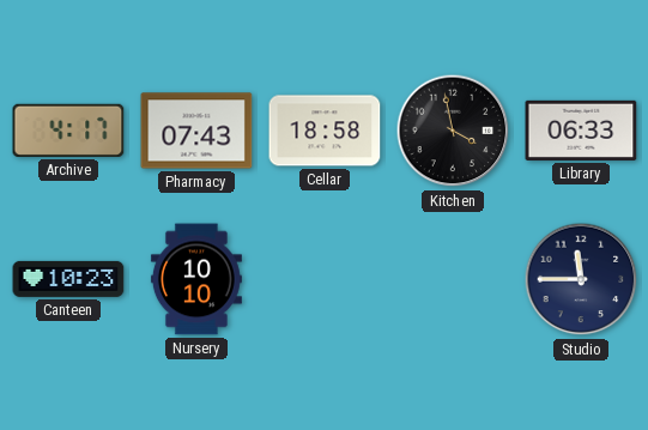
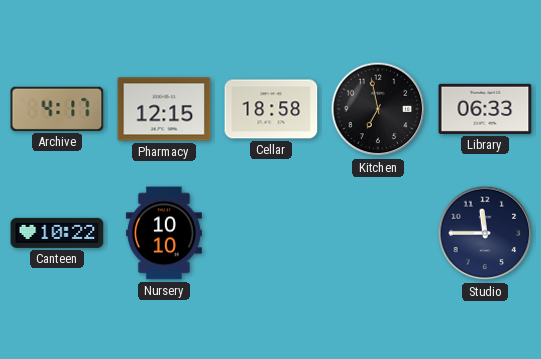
Pharmacy: 07:43 -> 12:15
Kitchen: 3:58 -> 6:58
Canteen: 10:23 -> 10:22
